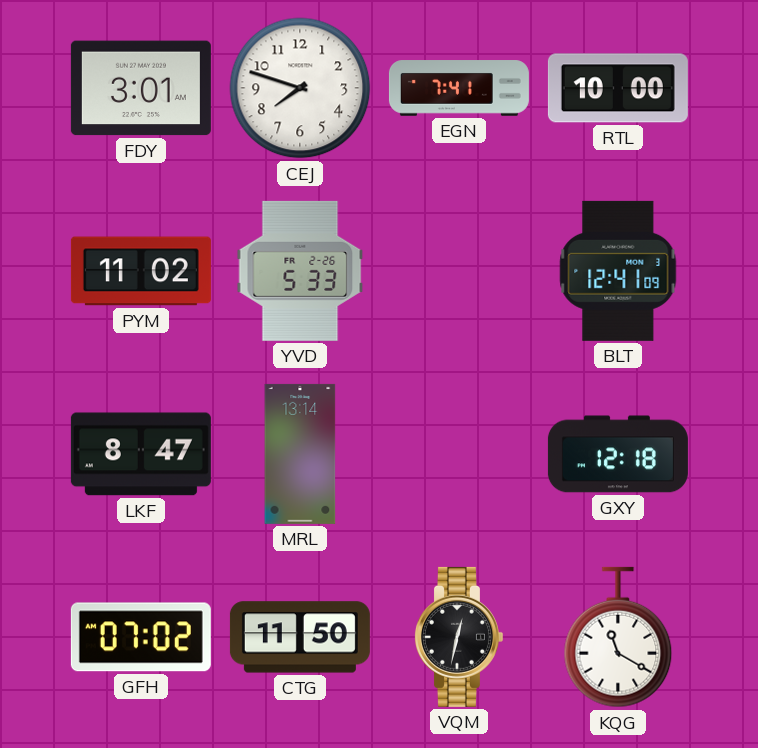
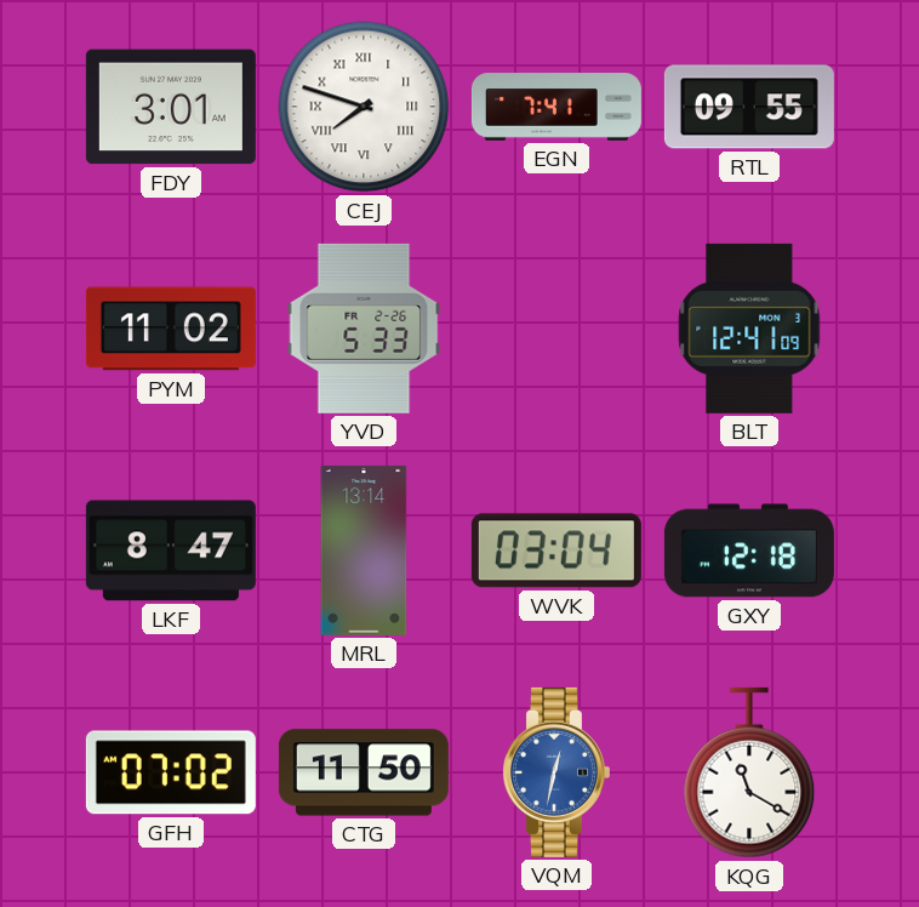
CEJ numerals: Arabic -> Roman
RTL: 10:00 -> 09:55
WVK: none -> 03:04
VQM dial: black -> blue
